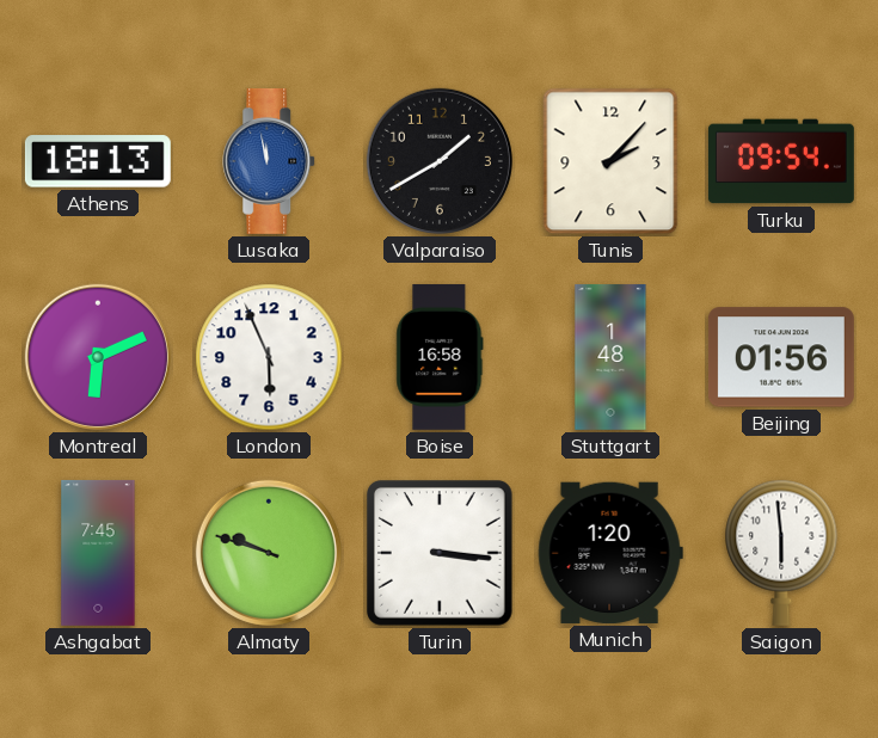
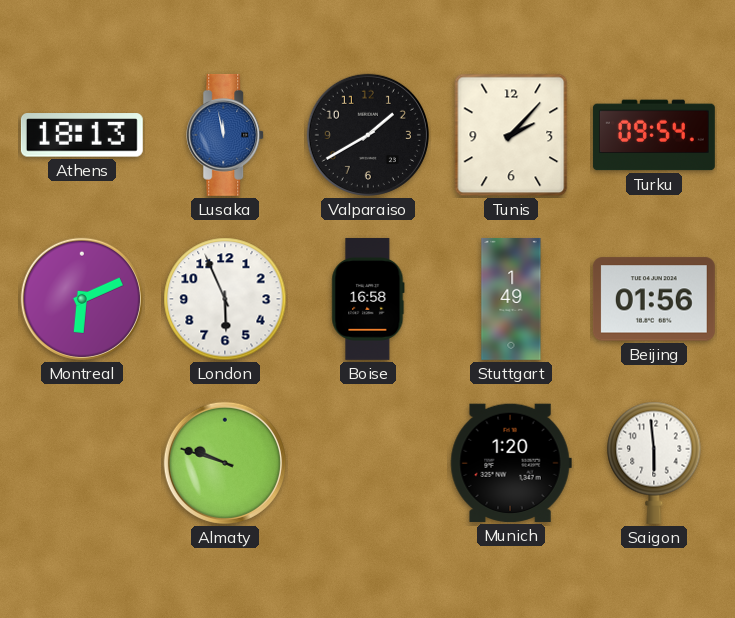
Stuttgart: 1:48 -> 1:49
Ashgabat: 7:45 -> none
Turin: 3:16 -> none
